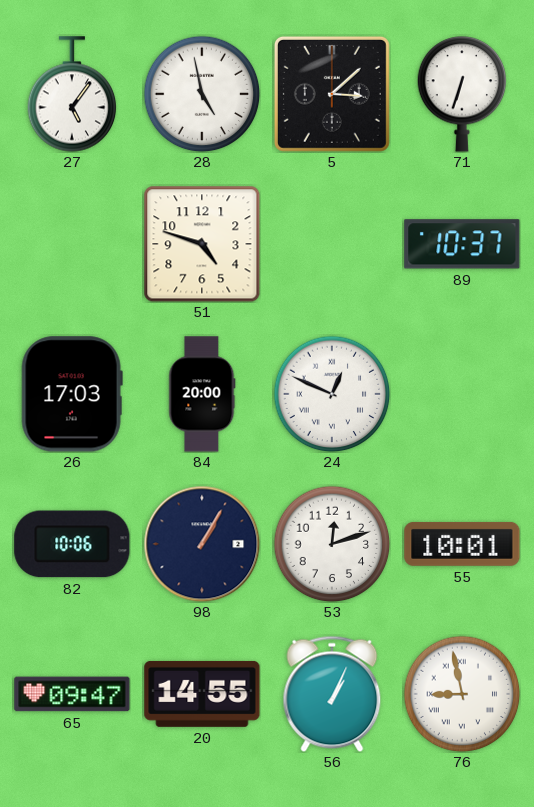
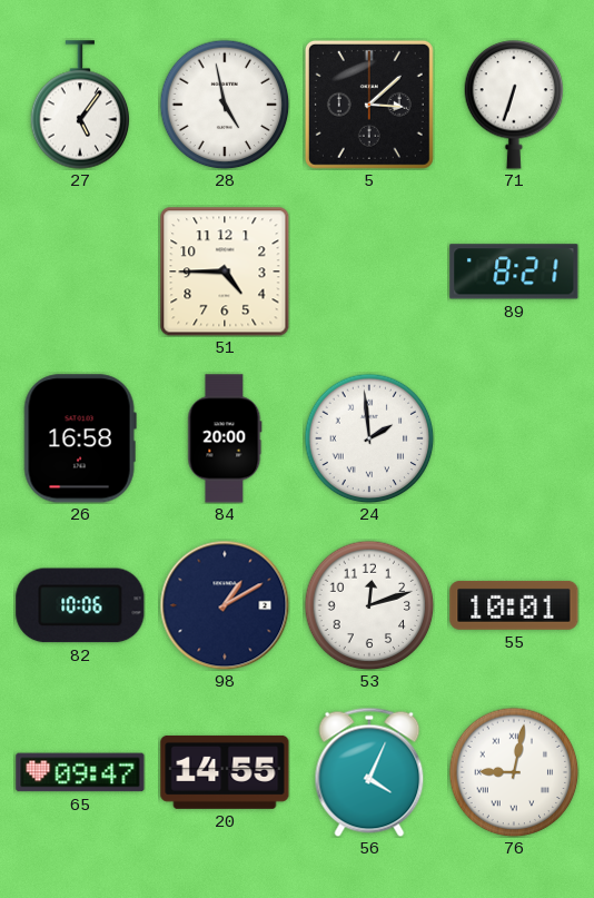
51: 4:48 -> 4:45
89: 10:37 -> 8:21
26: 17:03 -> 16:58
24: 12:49 -> 1:59
98: 1:05 -> 1:10
56: 1:04 -> 4:04
76: 8:58 -> 9:02
